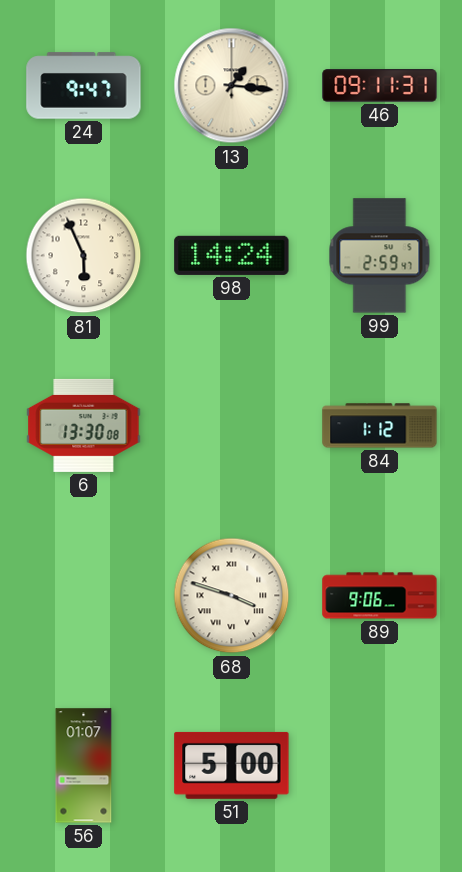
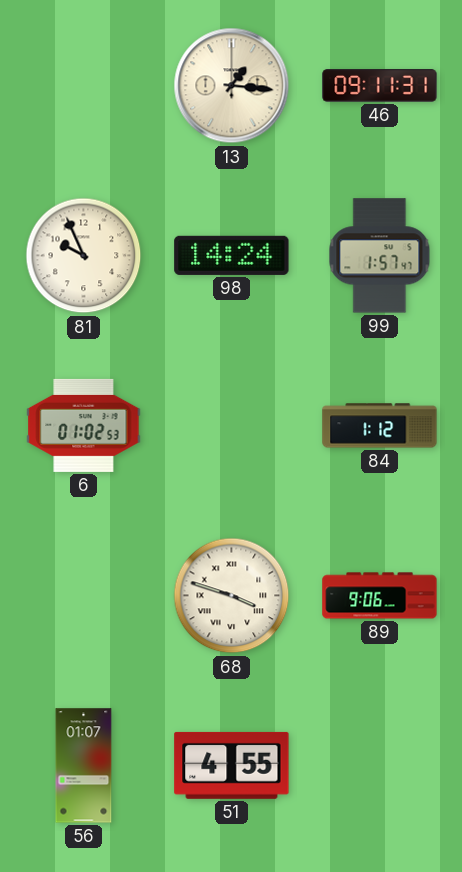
24: 9:47 -> none
81: 5:56 -> 9:56
99: 2:59 -> 1:57
6: 13:30 -> 01:02
51: 5:00 -> 4:55
